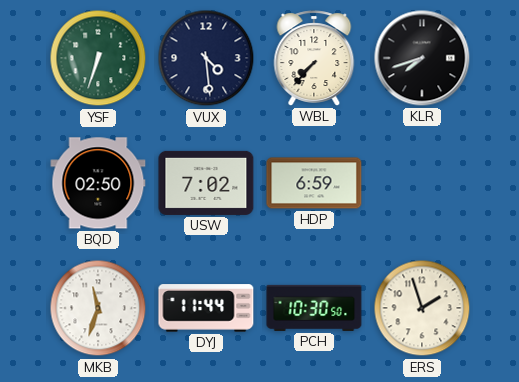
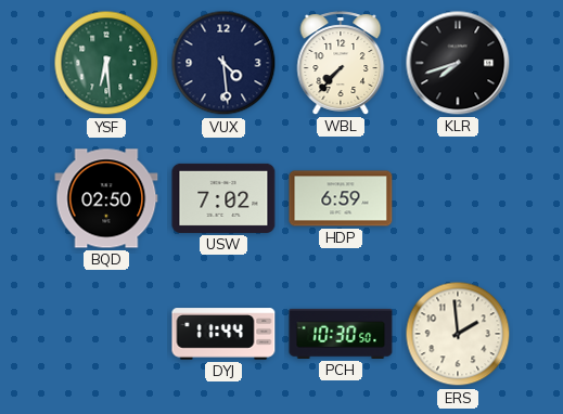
YSF: 6:33 -> 6:29
MKB: 11:33 -> none
ERS: 1:57 -> 1:59
